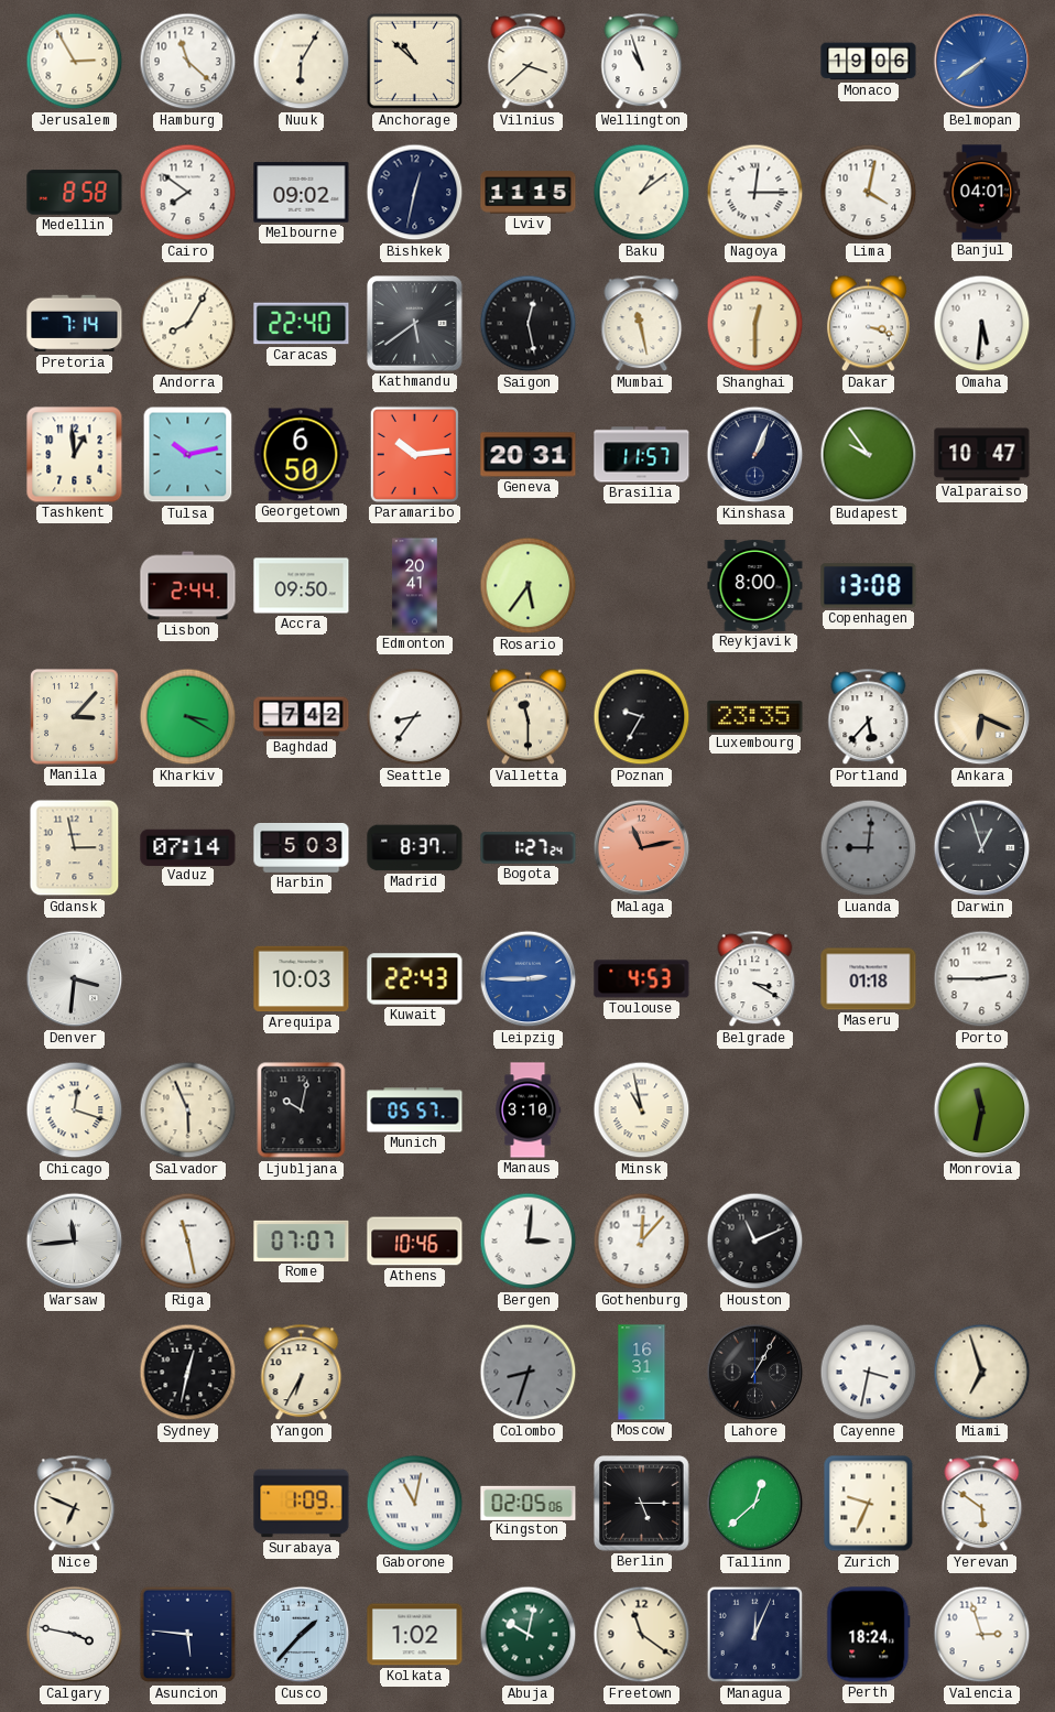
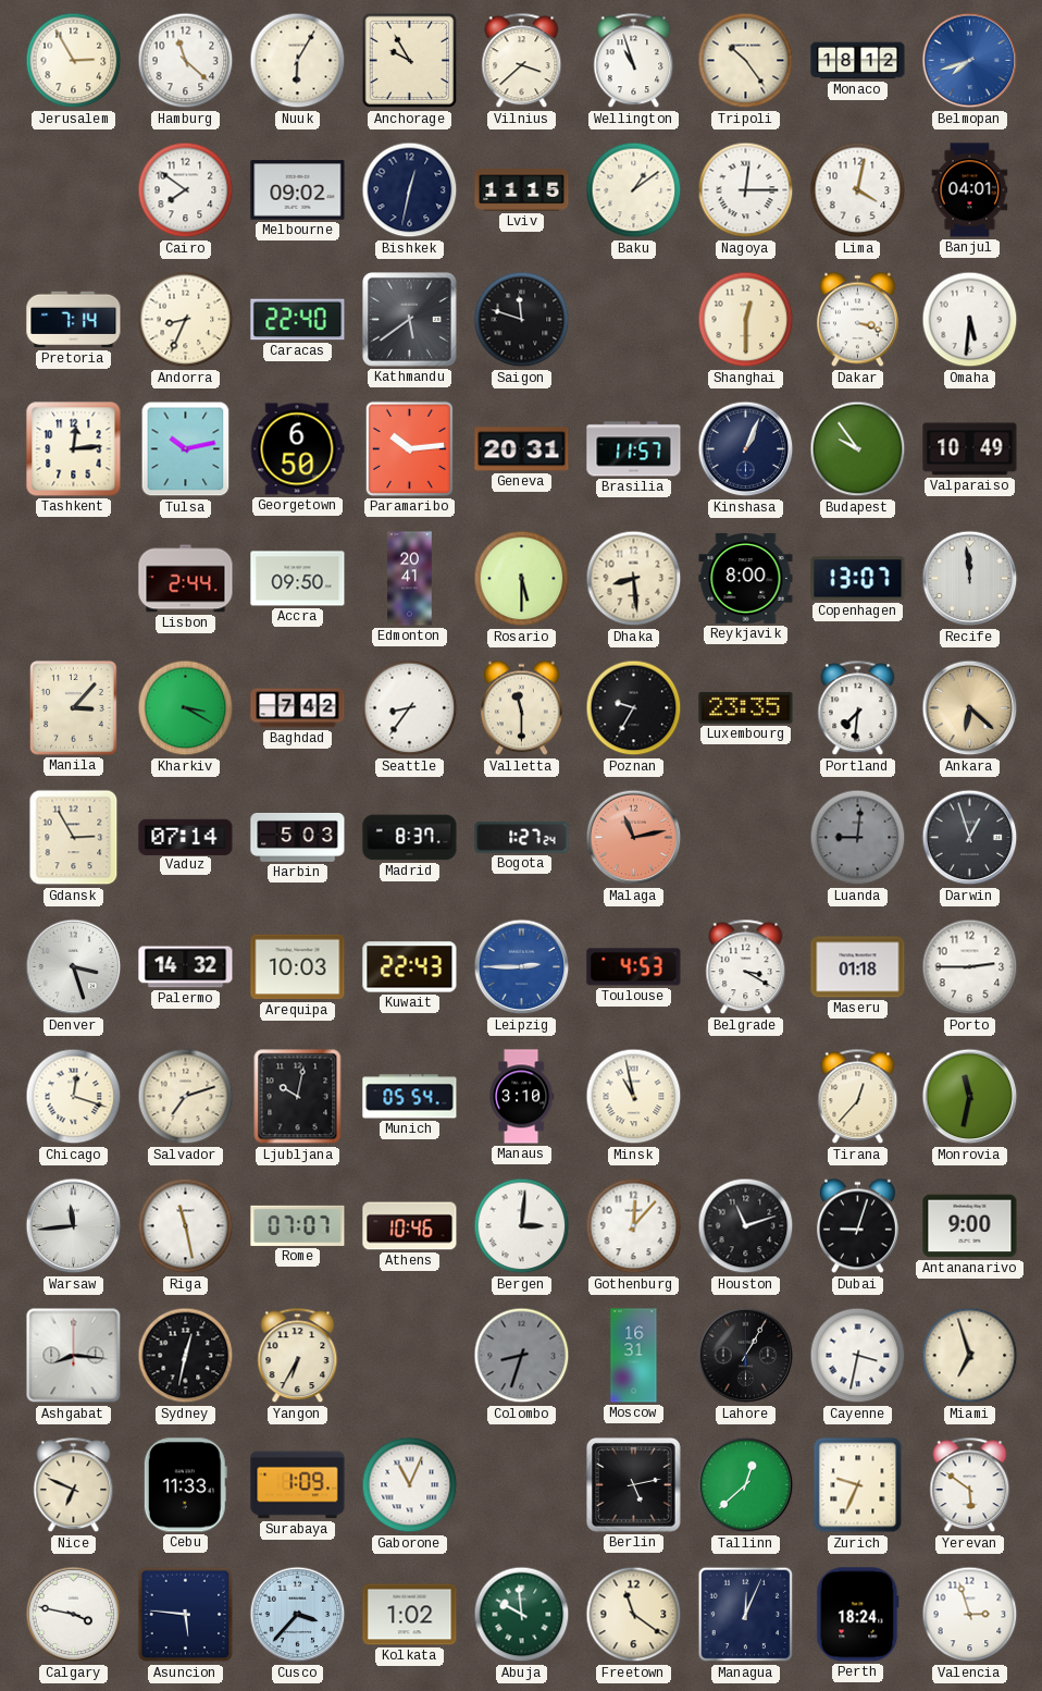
Anchorage: 10:52 -> 9:55
Tripoli: none -> 10:24
Monaco: 19:06 -> 18:12
Belmopan: 7:39 -> 7:42
Medellin: 8:58 -> none
Andorra: 8:05 -> 8:34
Saigon: 12:28 -> 11:48
Mumbai: 11:28 -> none
Tashkent: 12:59 -> 12:14
Valparaiso: 10:47 -> 10:49
Rosario: 5:36 -> 5:30
Dhaka: none -> 8:29
Copenhagen: 13:08 -> 13:07
Recife: none -> 11:59
Portland: 5:37 -> 7:31
Ankara: 6:19 -> 6:22
Gdansk: 2:58 -> 2:55
Denver: 3:31 -> 3:27
Palermo: none -> 14:32
Salvador: 5:56 -> 7:12
Munich: 05:57 -> 05:54
Tirana: none -> 12:37
Houston: 11:11 -> 11:12
Dubai: none -> 9:03
Antananarivo: none -> 9:00
Ashgabat: none -> 8:16
Cebu: none -> 11:33
Gaborone: 11:02 -> 11:04
Kingston: 02:05 -> none
Berlin: 5:15 -> 5:13
Cusco: 1:37 -> 3:37
Abuja: 10:02 -> 9:59
